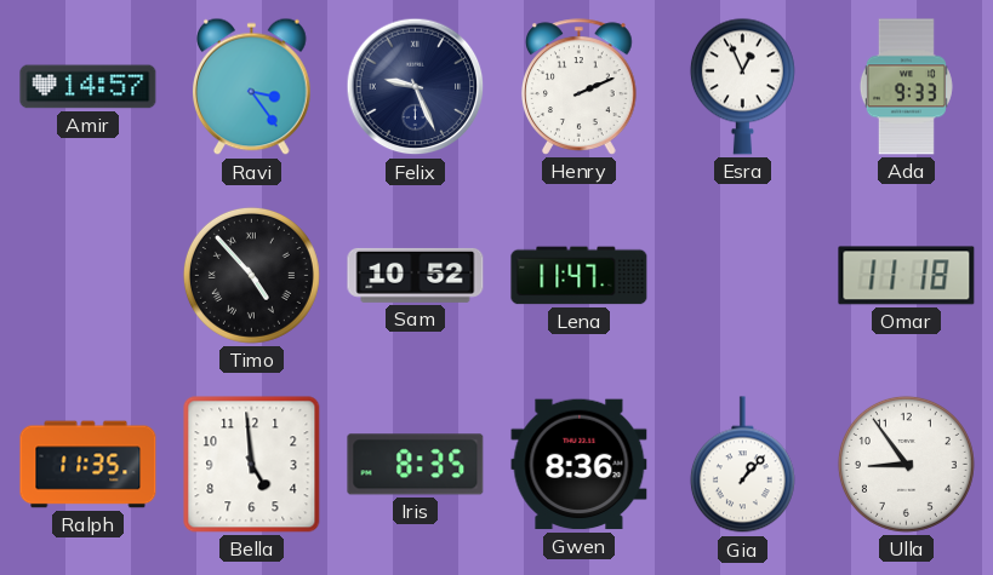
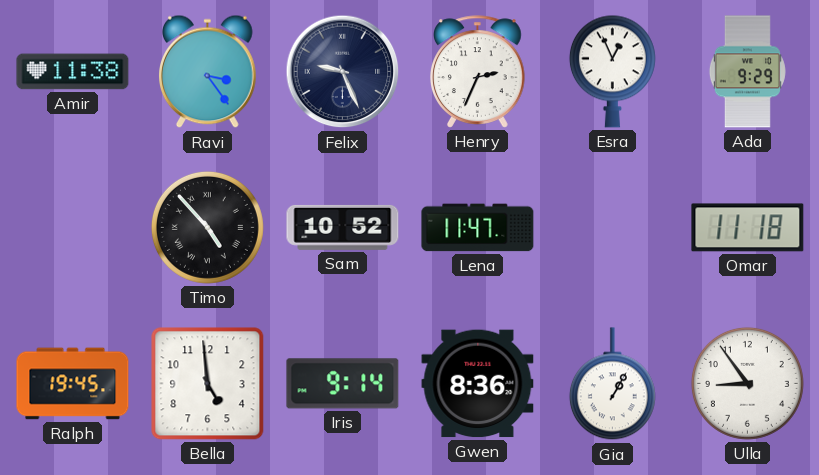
Amir: 14:57 -> 11:38
Henry: 2:11 -> 2:34
Ada: 9:33 -> 9:29
Ralph: 11:35 -> 19:45
Iris: 8:35 -> 9:14
Gia: 1:07 -> 1:05
